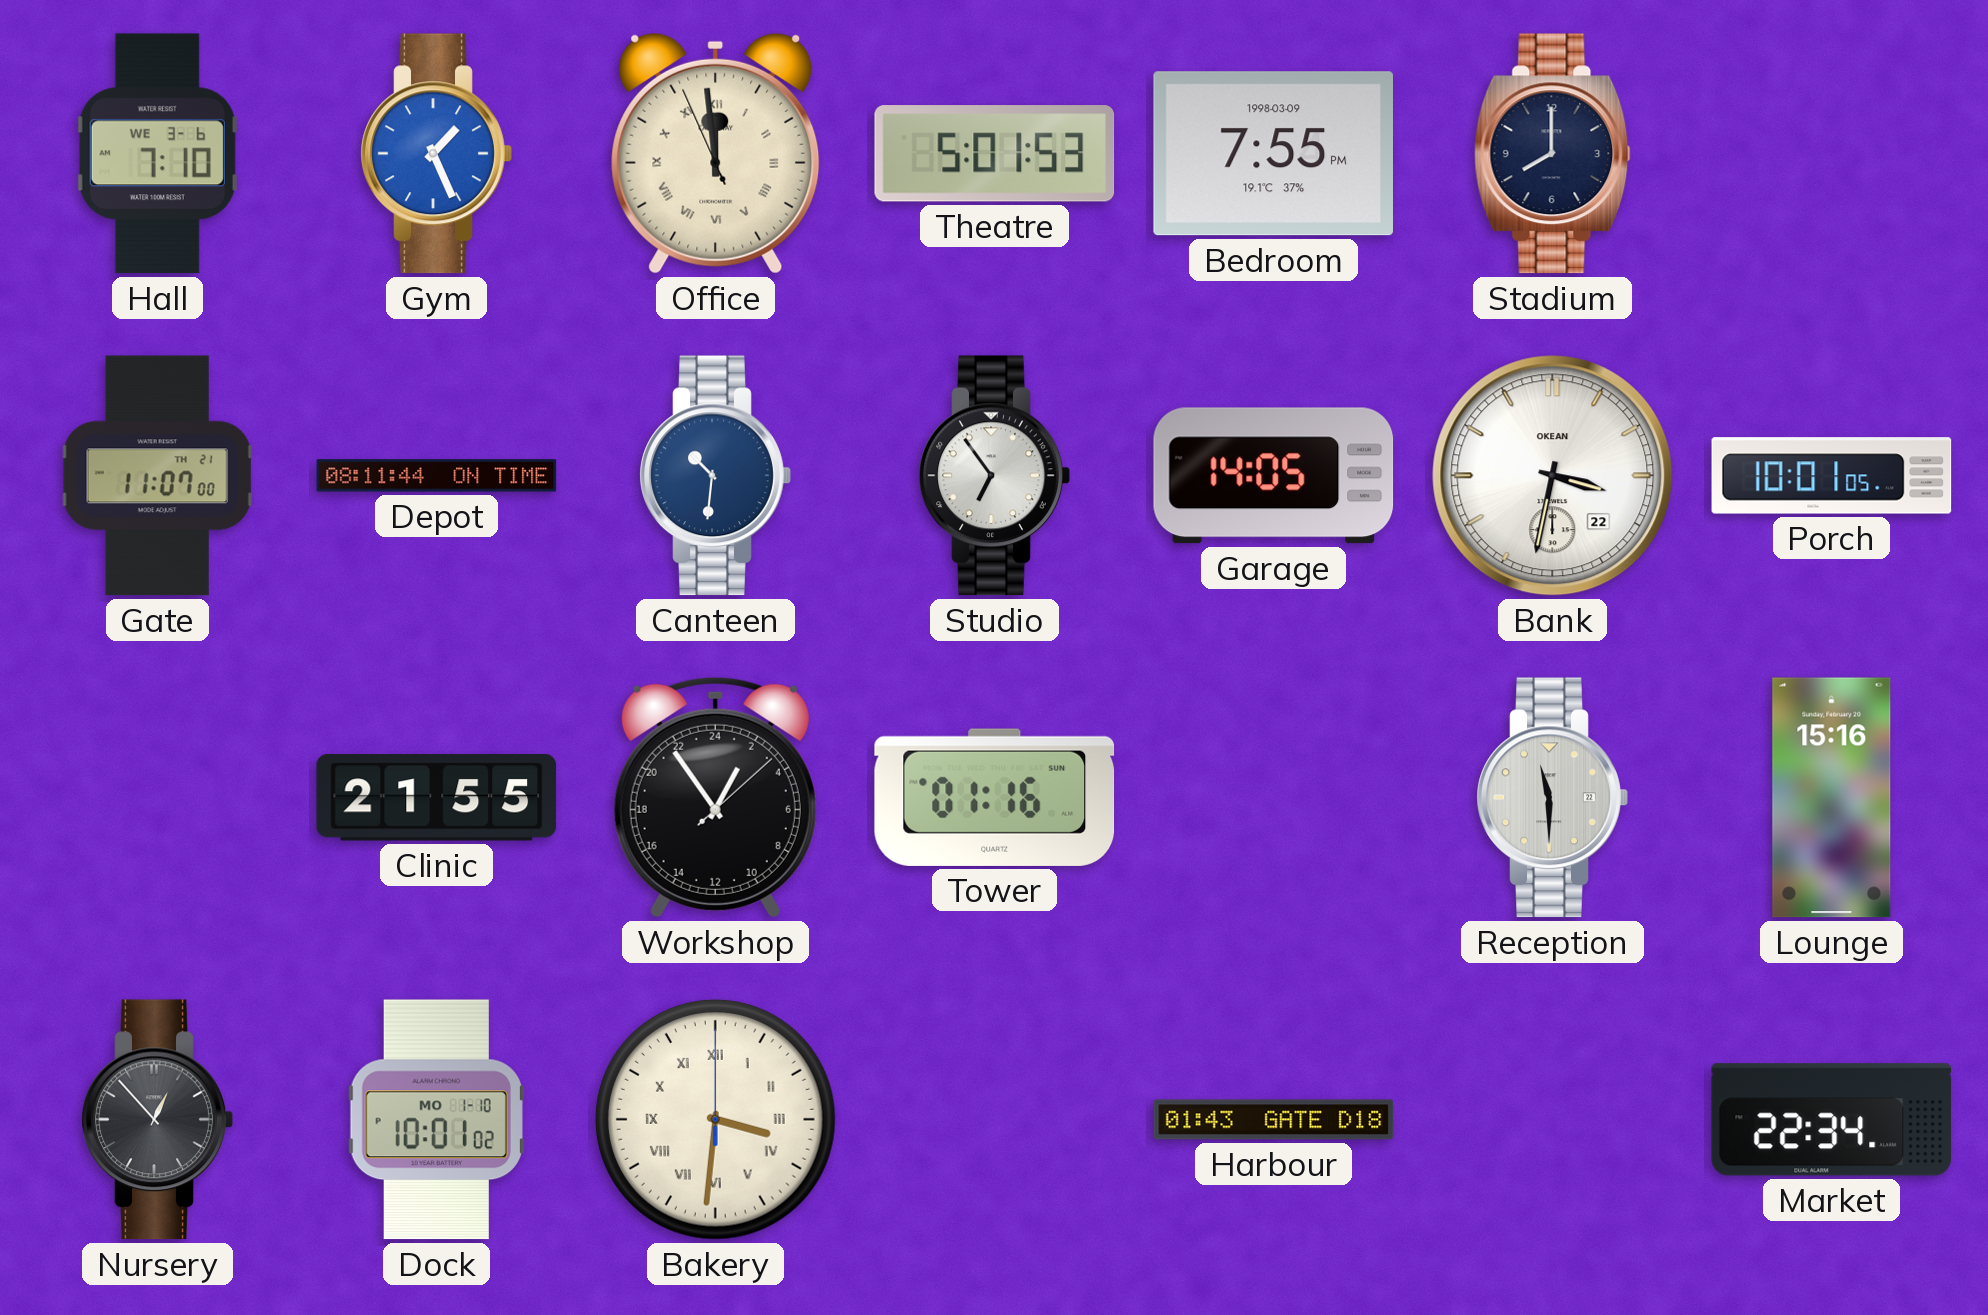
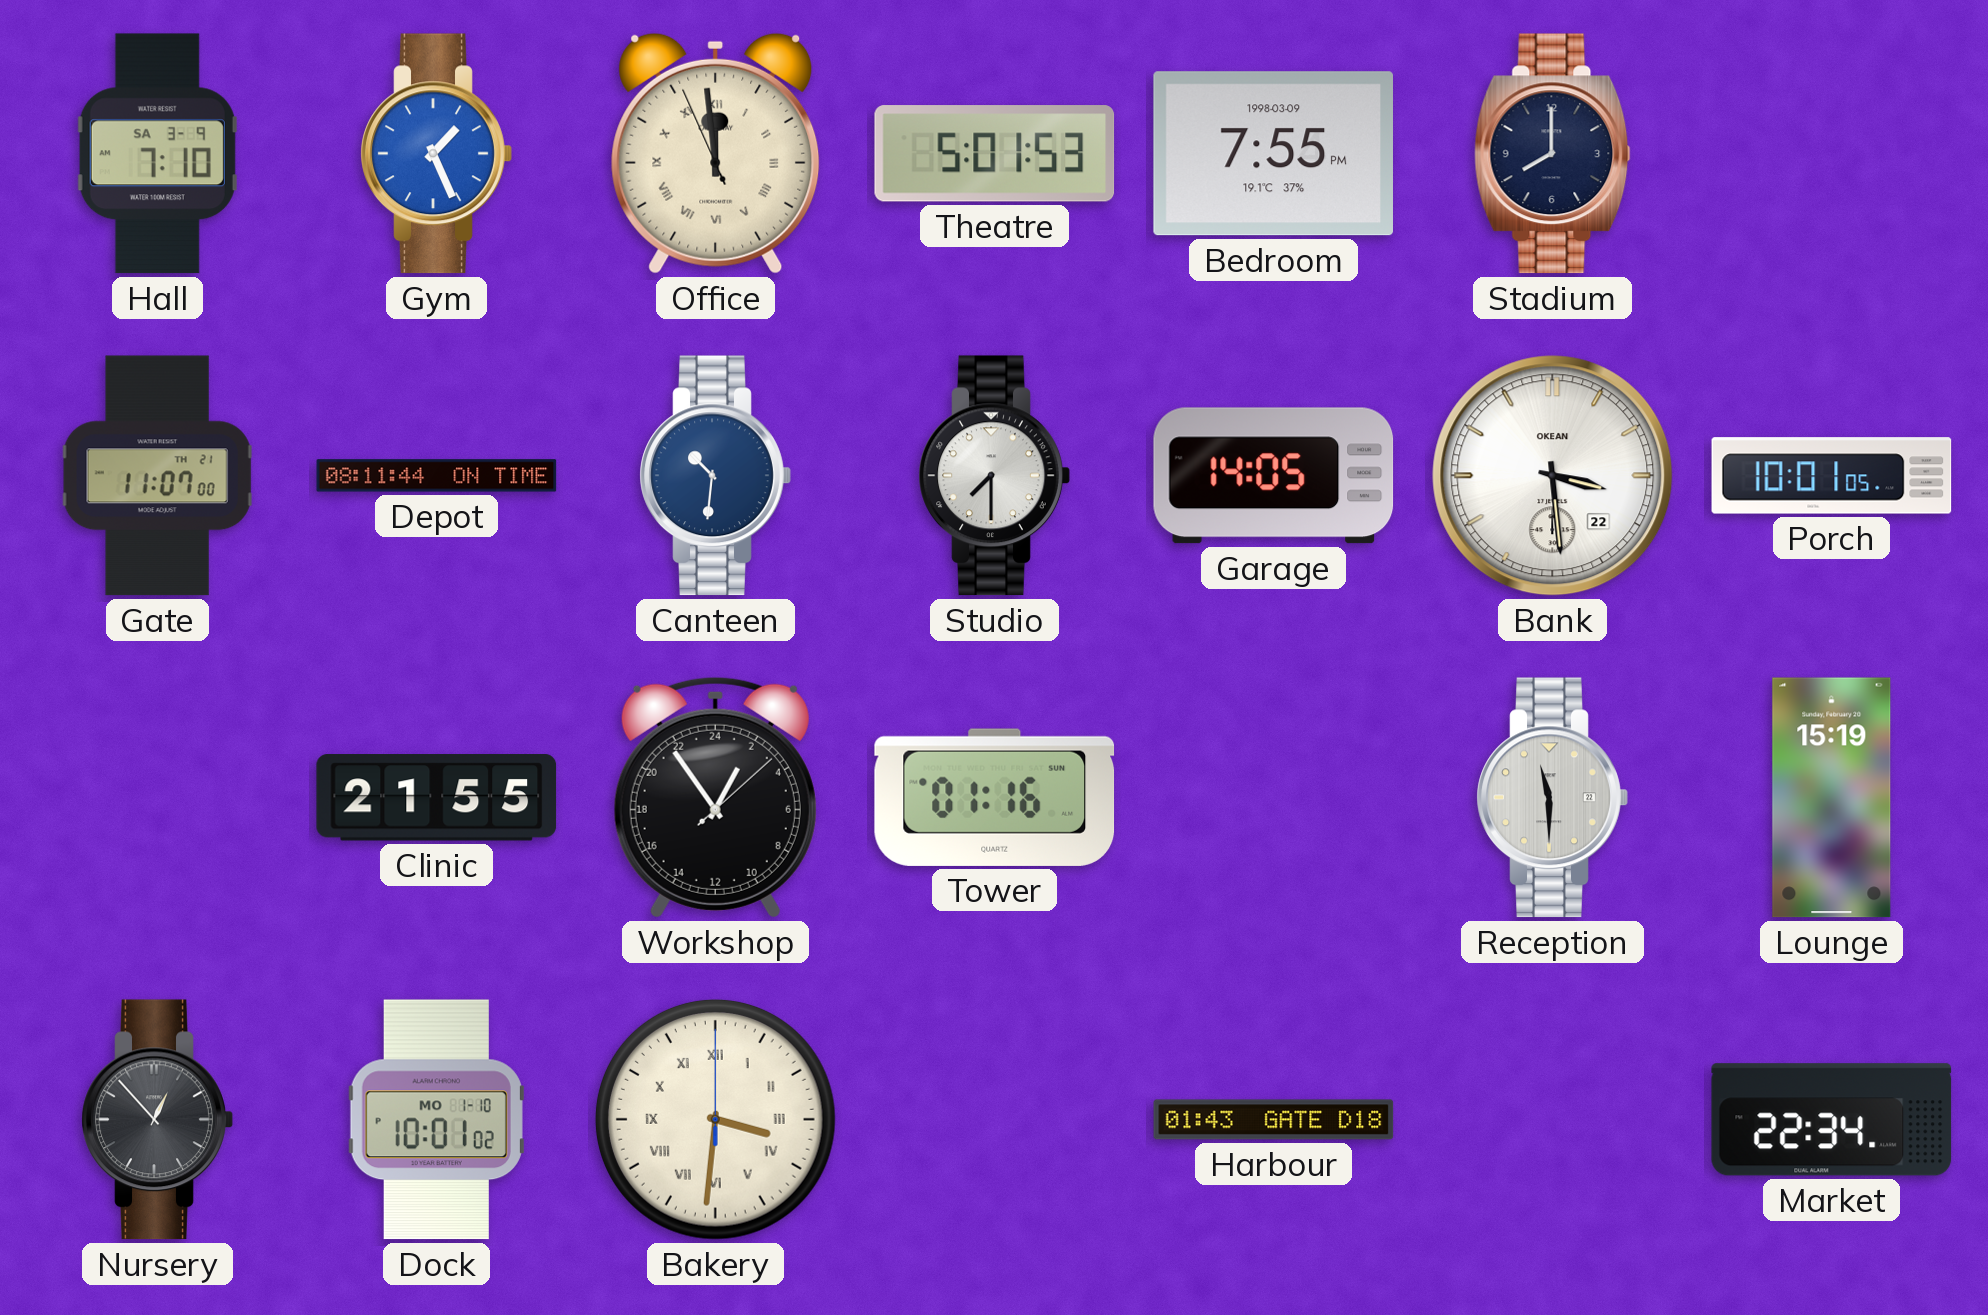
Hall date: WE 3-6 -> SA 3-9
Studio: 6:54 -> 7:30
Bank: 3:32 -> 3:29
Lounge: 15:16 -> 15:19
